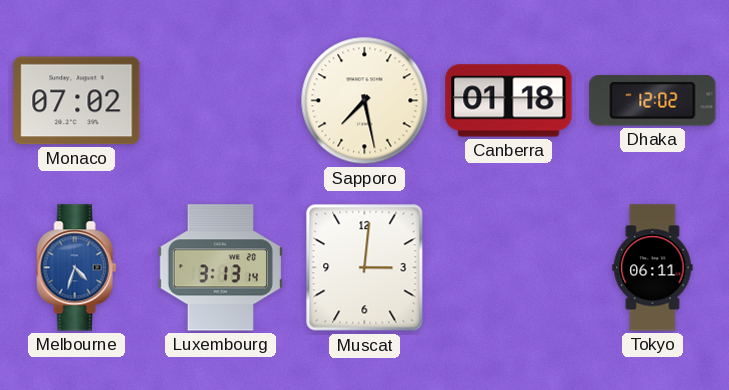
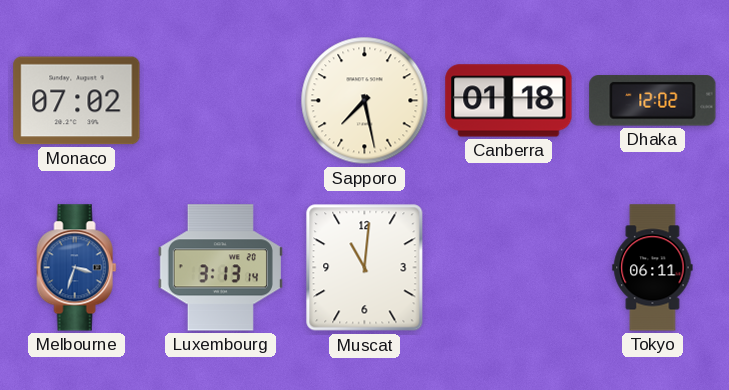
Melbourne: 4:33 -> 3:33
Muscat: 3:01 -> 11:01
